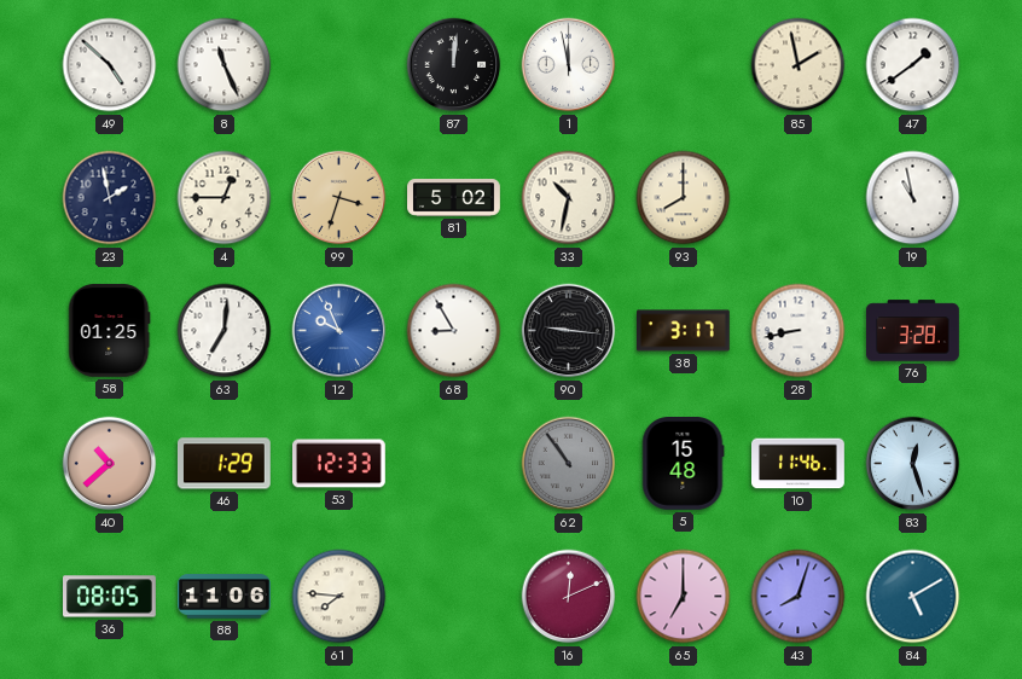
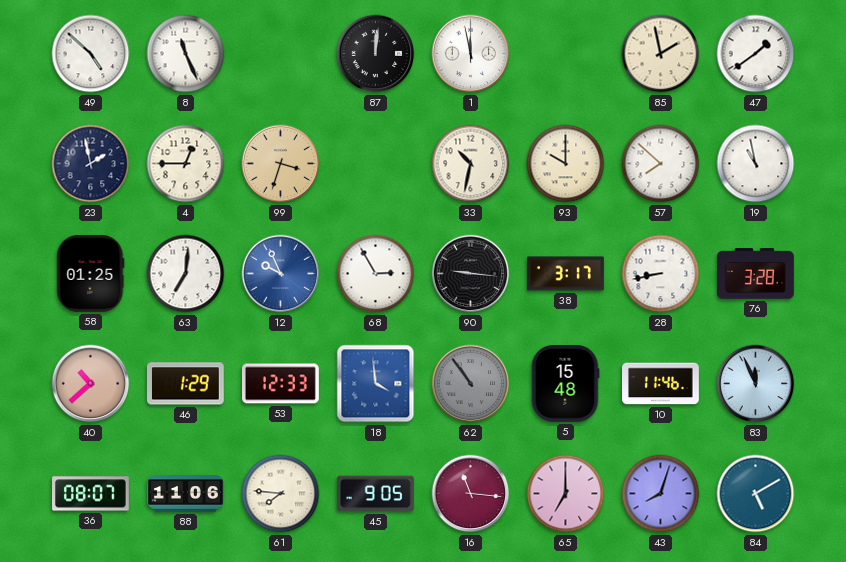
81: 5:02 -> none
93: 8:00 -> 10:00
57: none -> 7:52
68: 8:55 -> 2:55
18: none -> 3:59
83: 12:27 -> 11:56
36: 08:05 -> 08:07
45: none -> 9:05
16: 12:11 -> 11:16
